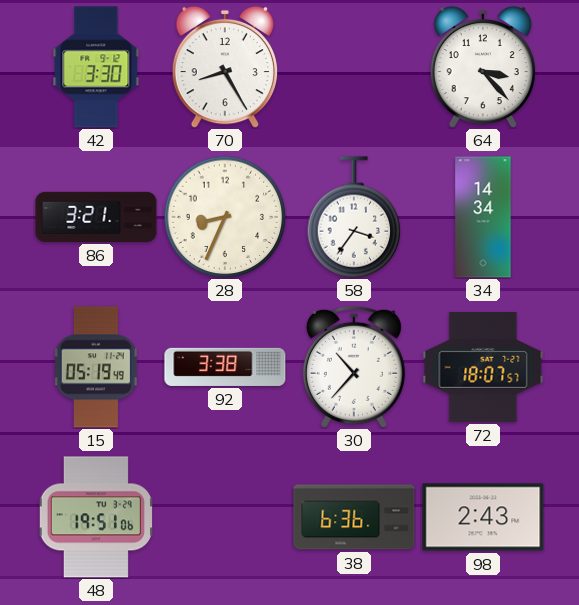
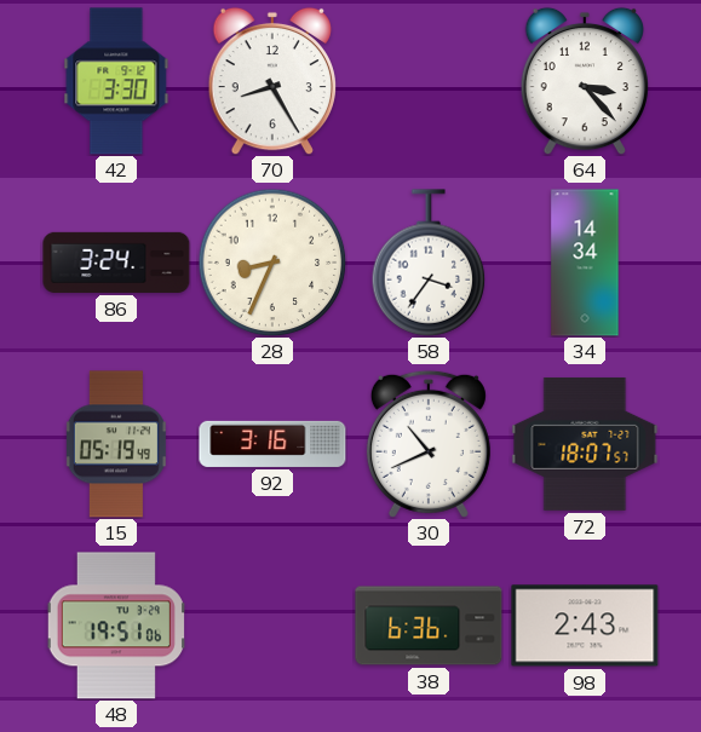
86: 3:21 -> 3:24
92: 3:38 -> 3:16
30: 10:37 -> 10:41
